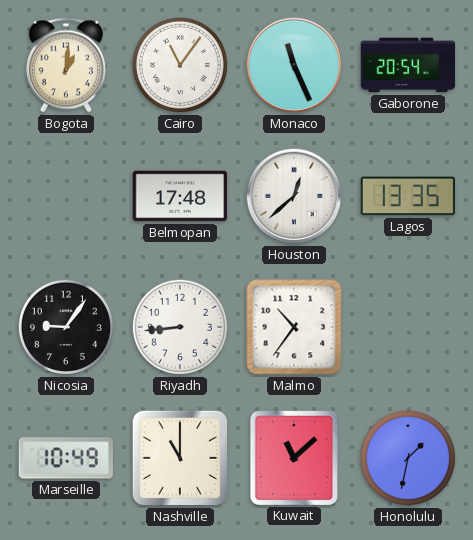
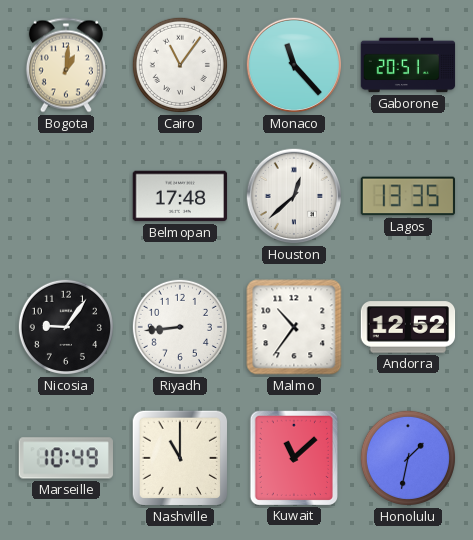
Monaco: 11:26 -> 11:23
Gaborone: 20:54 -> 20:51
Andorra: none -> 12:52
